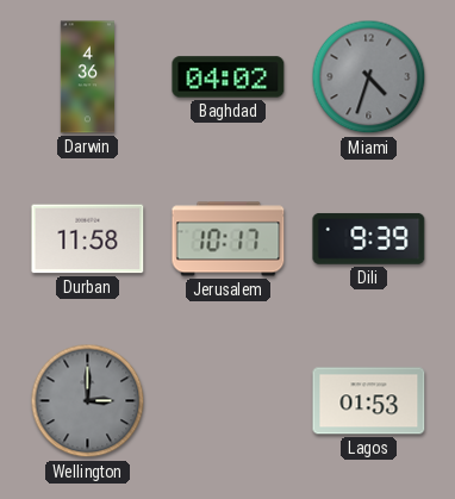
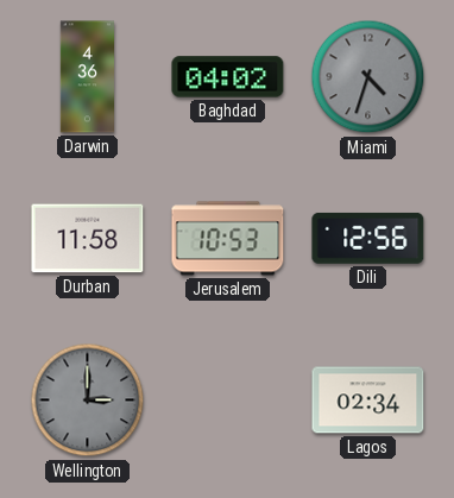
Jerusalem: 10:17 -> 10:53
Dili: 9:39 -> 12:56
Lagos: 01:53 -> 02:34
